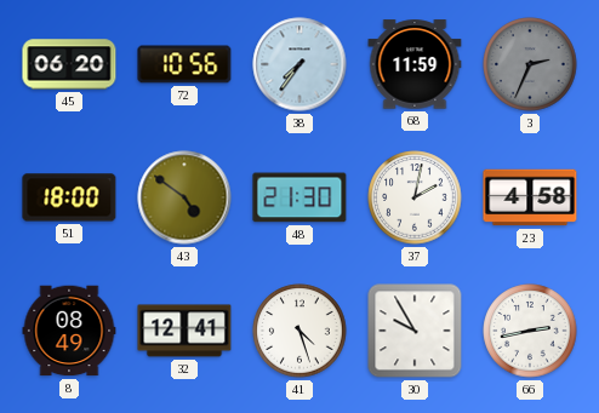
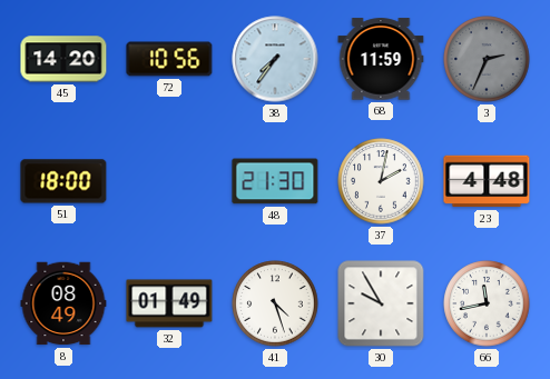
45: 06:20 -> 14:20
43: 4:51 -> none
23: 4:58 -> 4:48
32: 12:41 -> 01:49
66: 2:43 -> 11:43
